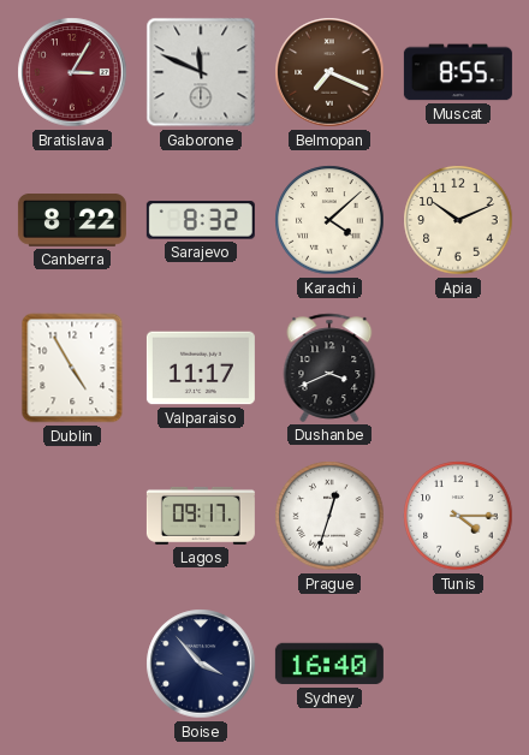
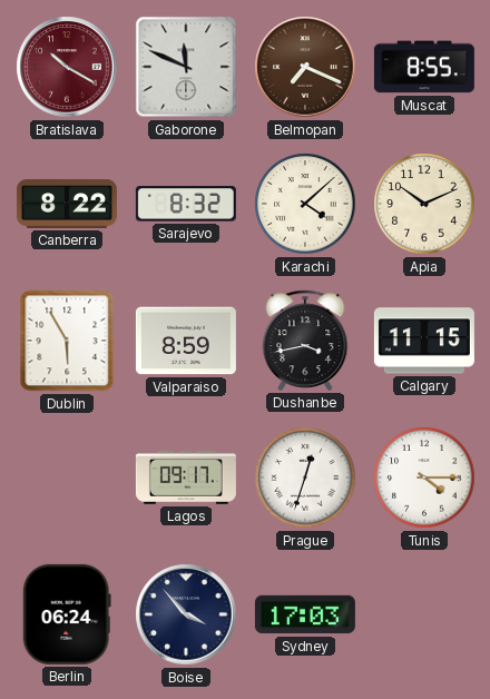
Bratislava: 3:05 -> 10:20
Dublin: 4:55 -> 5:55
Valparaiso: 11:17 -> 8:59
Dushanbe: 3:41 -> 3:43
Calgary: none -> 11:15
Berlin: none -> 06:24
Sydney: 16:40 -> 17:03
